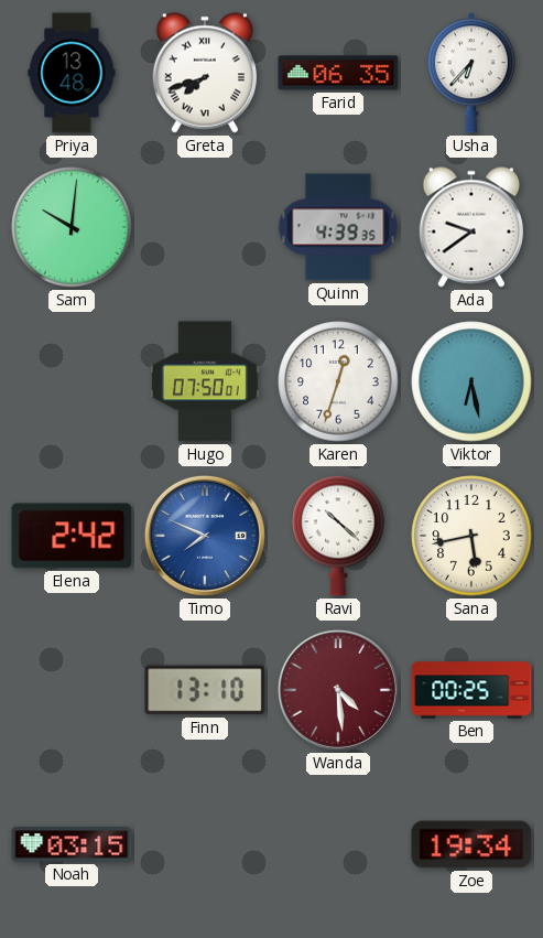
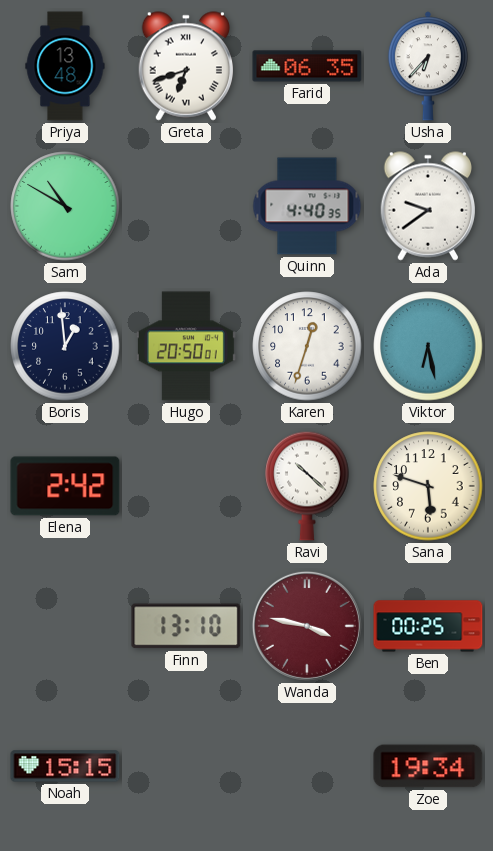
Greta: 7:42 -> 6:42
Sam: 10:01 -> 10:50
Quinn: 4:39 -> 4:40
Boris: none -> 12:59
Hugo: 07:50 -> 20:50
Timo: 7:49 -> none
Sana: 5:43 -> 5:48
Wanda: 4:29 -> 3:47
Noah: 03:15 -> 15:15
